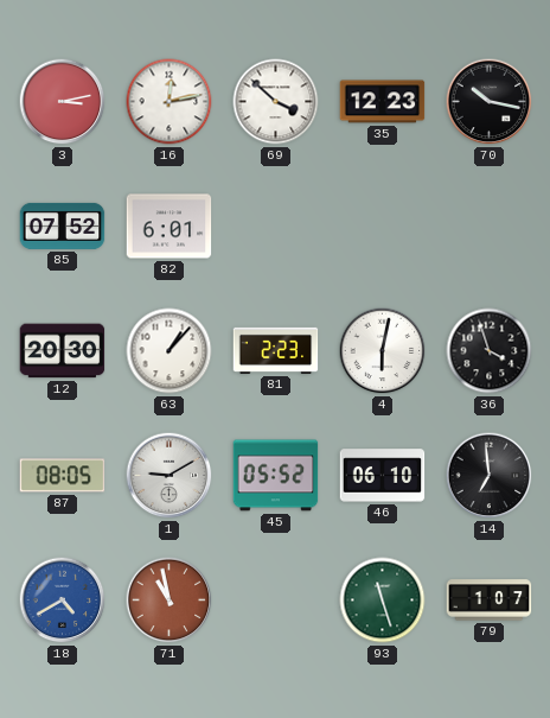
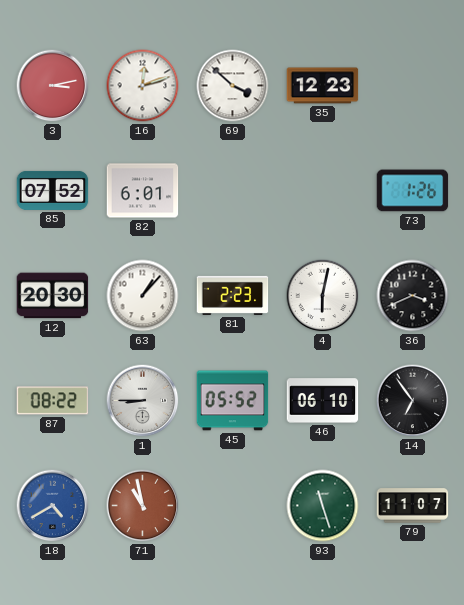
16: 12:13 -> 12:12
70: 10:17 -> none
73: none -> 1:26
36: 3:57 -> 3:41
87: 08:05 -> 08:22
1: 9:10 -> 8:45
14: 6:59 -> 6:54
79: 1:07 -> 11:07
